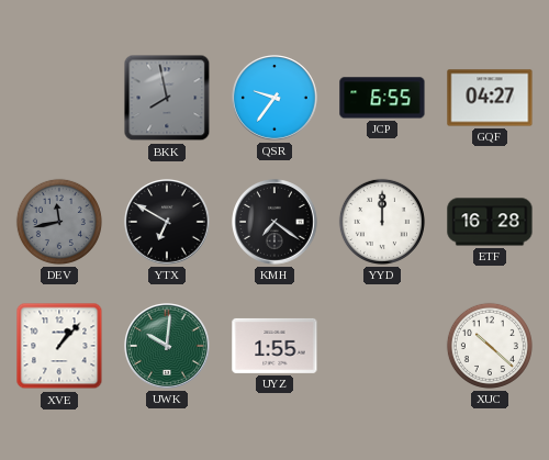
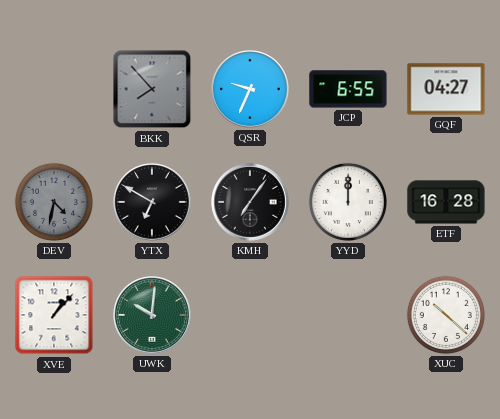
BKK: 7:58 -> 7:53
QSR: 9:36 -> 9:34
DEV: 11:43 -> 4:32
KMH: 7:21 -> 7:06
UYZ: 1:55 -> none
